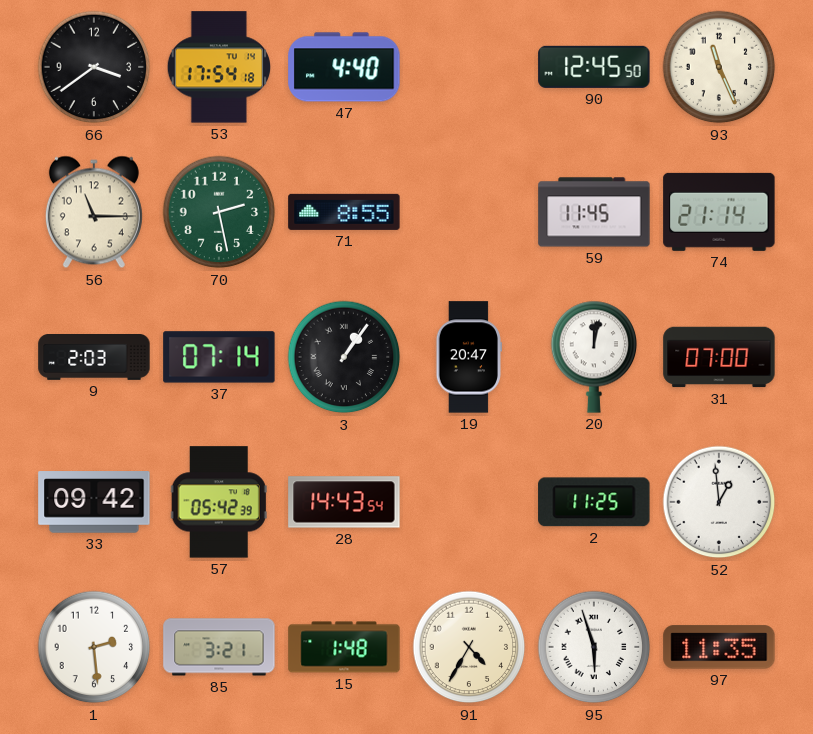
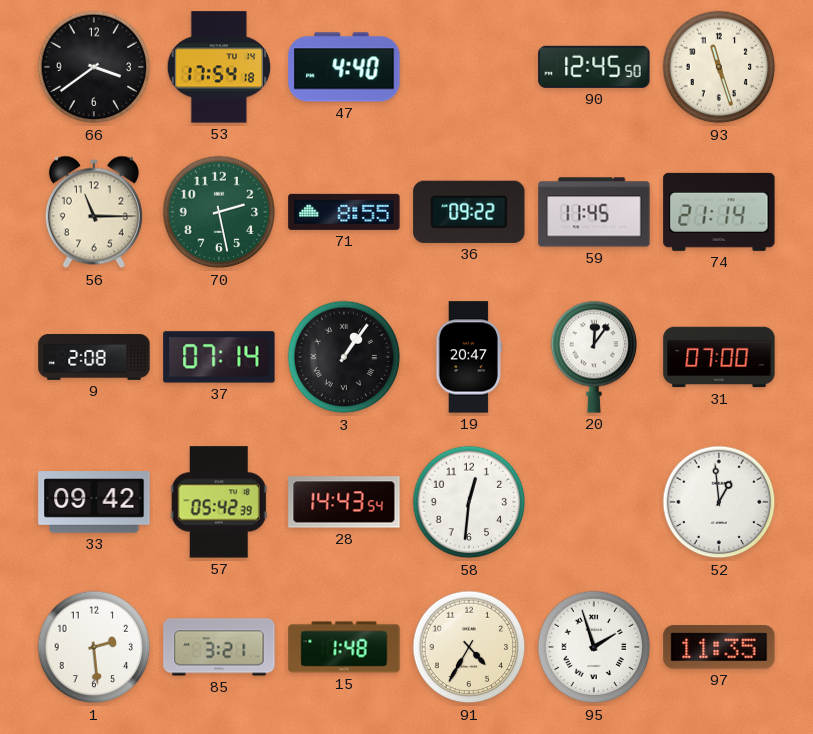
93: 11:26 -> 11:27
36: none -> 09:22
9: 2:03 -> 2:08
20: 12:02 -> 12:06
58: none -> 12:31
2: 11:25 -> none
95: 5:57 -> 1:57
